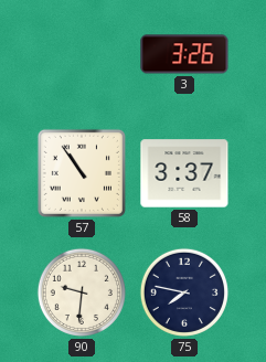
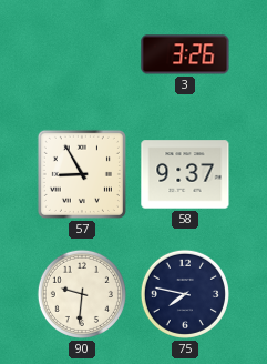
57: 10:54 -> 8:55
58: 3:37 -> 9:37
